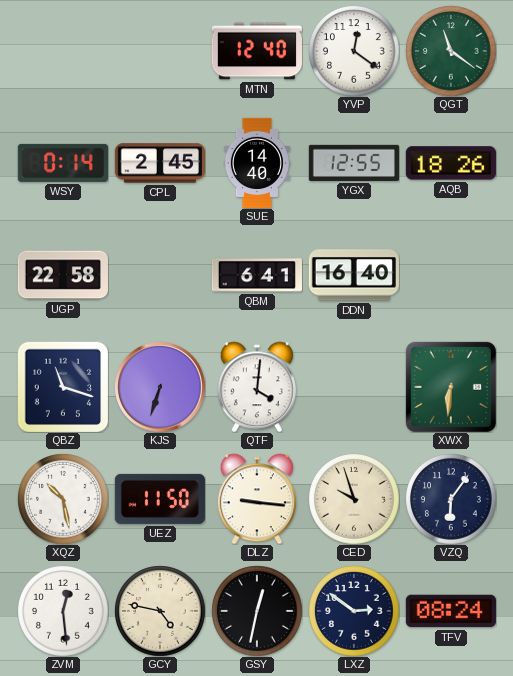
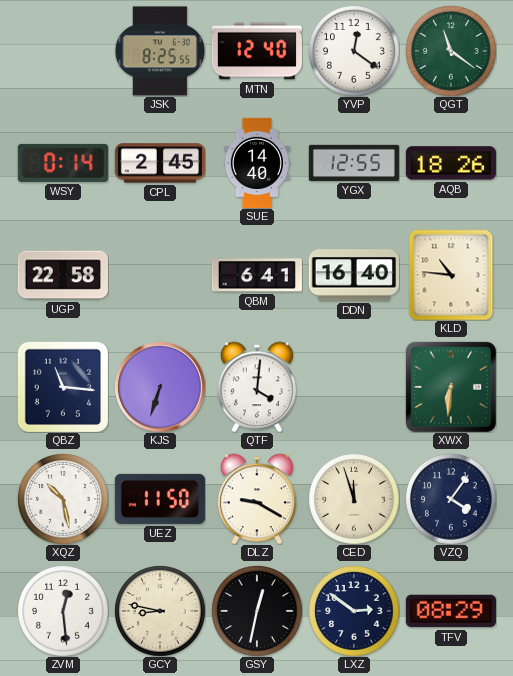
JSK: none -> 8:25
KLD: none -> 10:46
QBZ: 11:18 -> 11:16
DLZ: 9:16 -> 9:20
CED: 9:57 -> 11:57
VZQ: 6:06 -> 4:06
GCY: 4:47 -> 8:47
TFV: 08:24 -> 08:29
